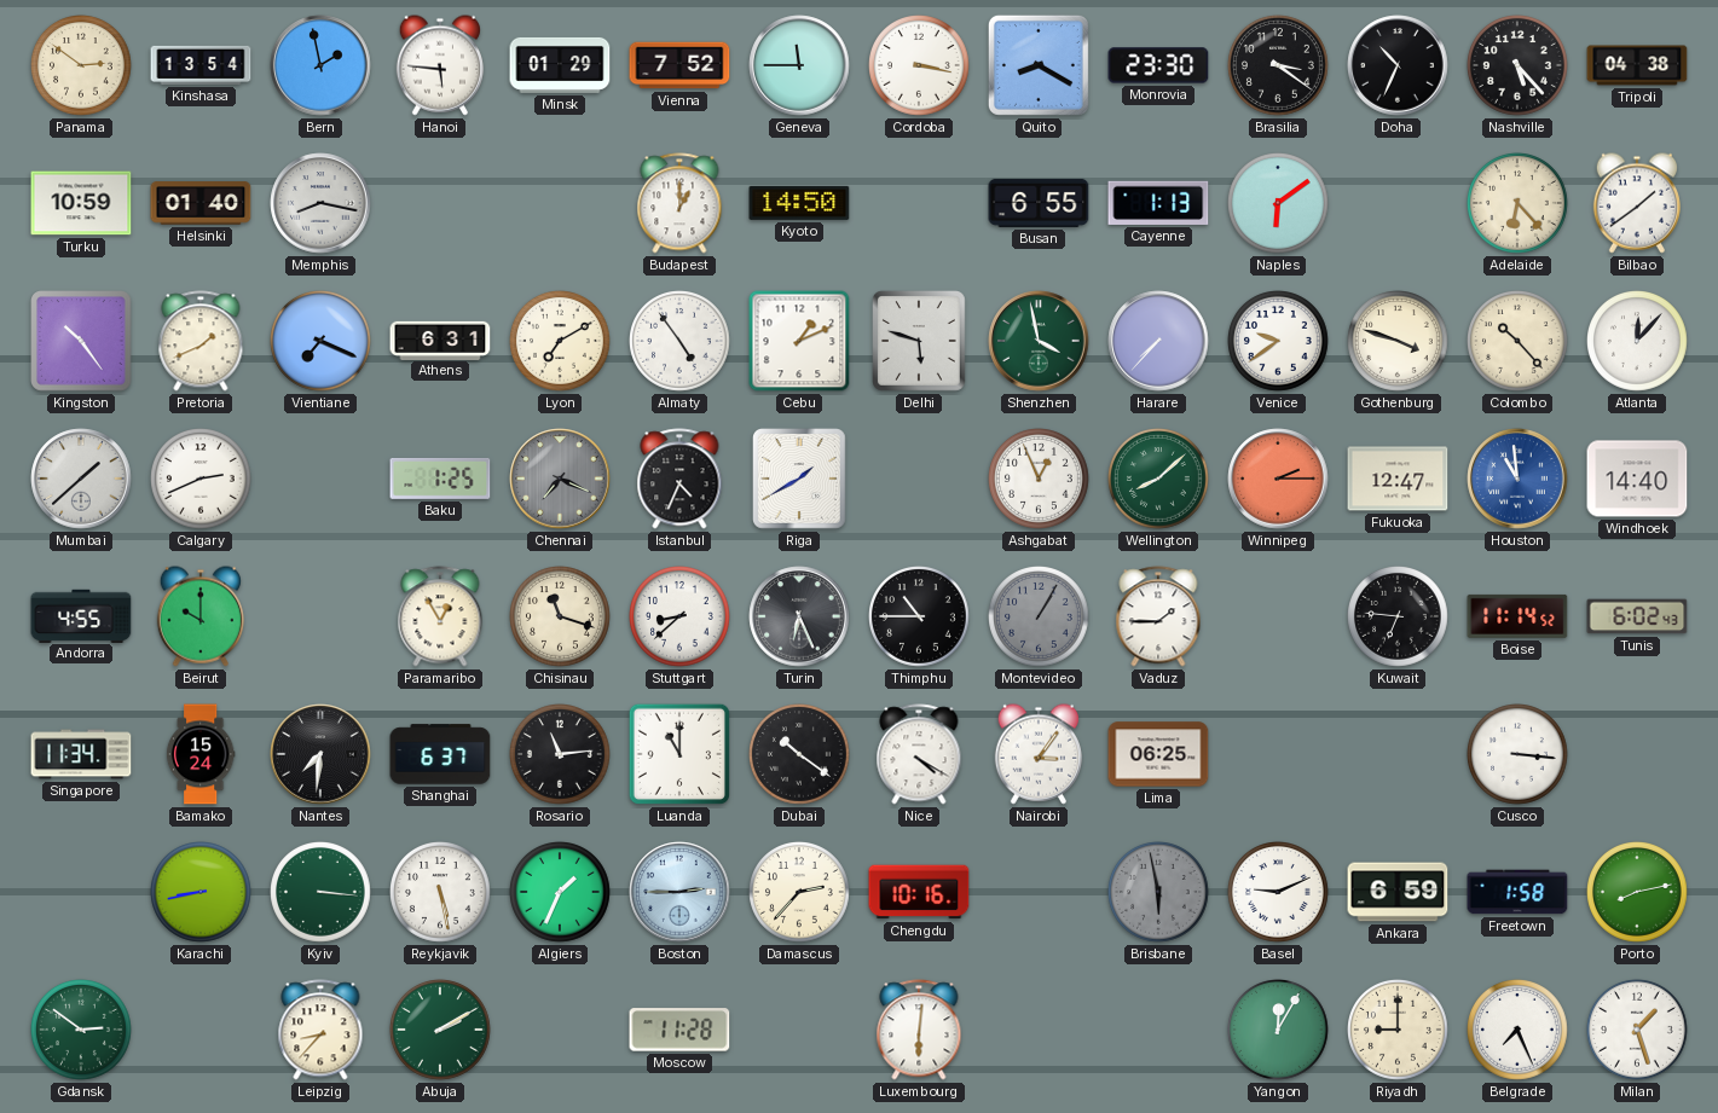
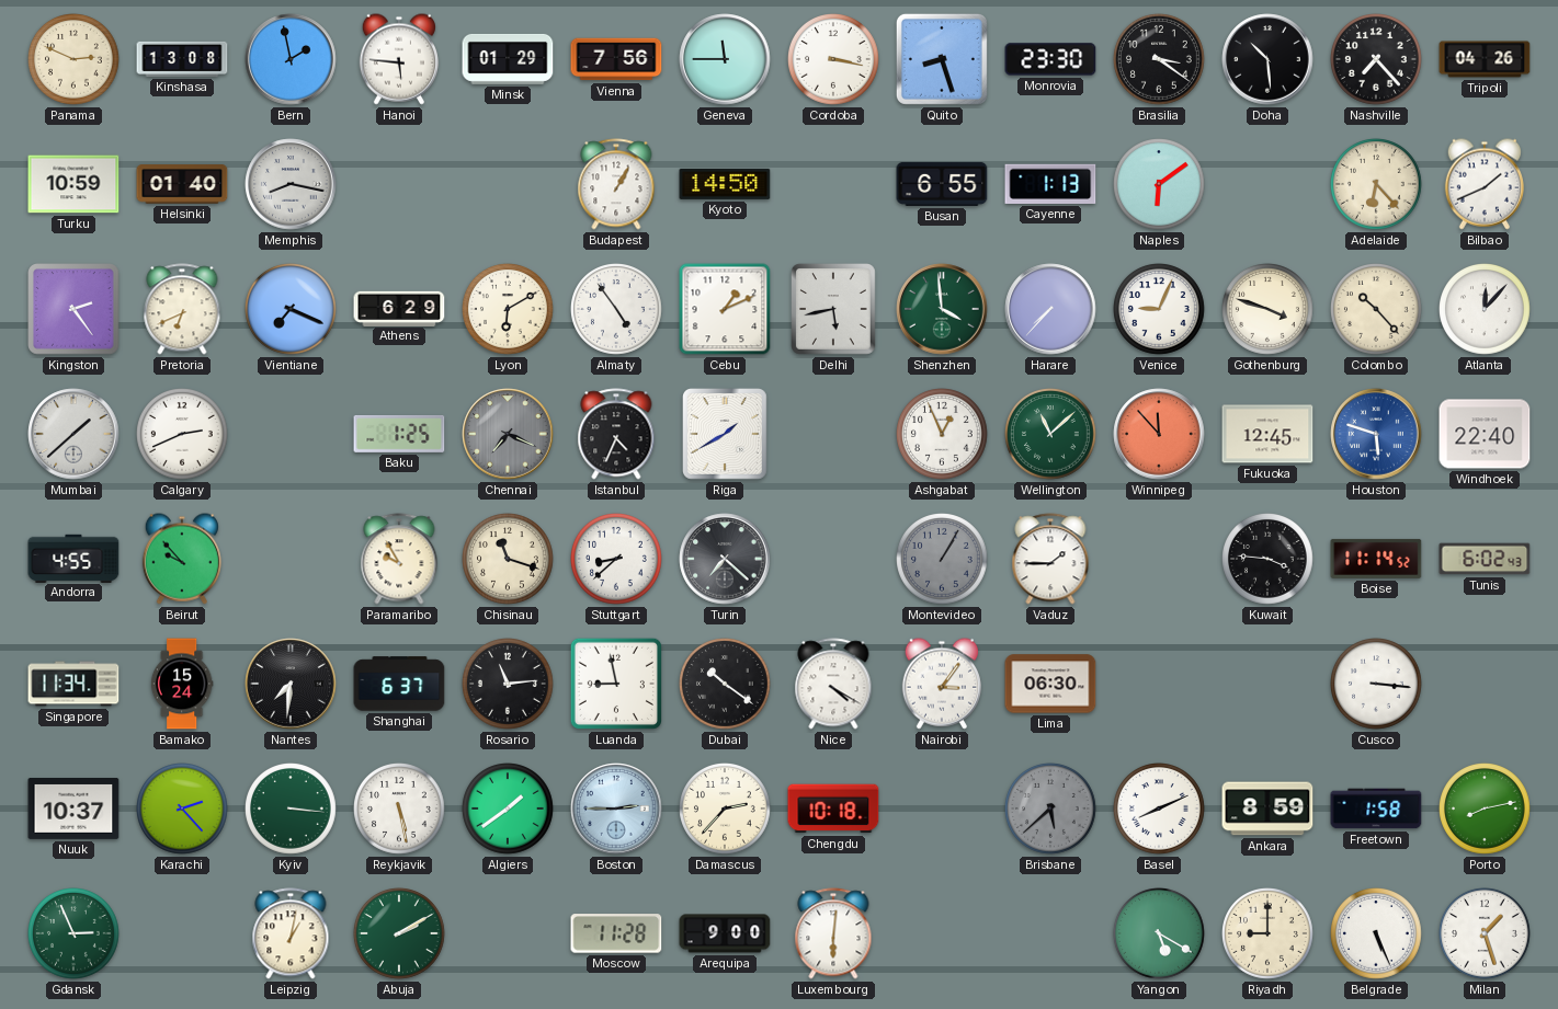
Panama: 2:51 -> 2:49
Kinshasa: 13:54 -> 13:08
Vienna: 7:52 -> 7:56
Quito: 8:20 -> 8:27
Doha: 10:34 -> 10:29
Nashville: 5:23 -> 7:23
Tripoli: 04:38 -> 04:26
Budapest: 1:00 -> 1:05
Bilbao: 1:39 -> 1:41
Kingston: 10:24 -> 2:24
Pretoria: 1:41 -> 6:41
Athens: 6:31 -> 6:29
Lyon: 7:10 -> 6:10
Delhi: 5:48 -> 5:43
Shenzhen: 3:58 -> 3:59
Venice: 9:39 -> 9:04
Wellington: 8:08 -> 11:08
Winnipeg: 2:15 -> 11:53
Fukuoka: 12:47 -> 12:45
Houston: 10:59 -> 5:48
Windhoek: 14:40 -> 22:40
Beirut: 10:00 -> 9:53
Paramaribo: 12:55 -> 9:55
Turin: 6:26 -> 7:22
Thimphu: 10:45 -> none
Kuwait: 6:46 -> 3:46
Luanda: 11:00 -> 8:58
Lima: 06:25 -> 06:30
Nuuk: none -> 10:37
Karachi: 8:43 -> 2:23
Algiers: 1:34 -> 1:39
Chengdu: 10:16 -> 10:18
Brisbane: 5:58 -> 5:38
Basel: 9:11 -> 8:11
Ankara: 6:59 -> 8:59
Gdansk: 2:51 -> 2:56
Leipzig: 8:37 -> 1:02
Arequipa: none -> 9:00
Yangon: 12:05 -> 5:20
Belgrade: 7:26 -> 5:26
